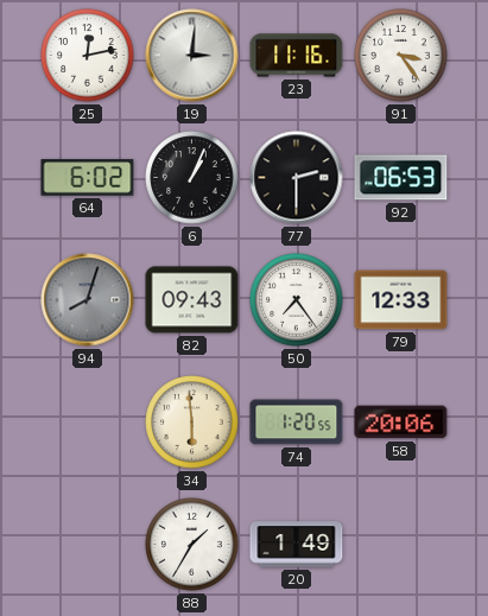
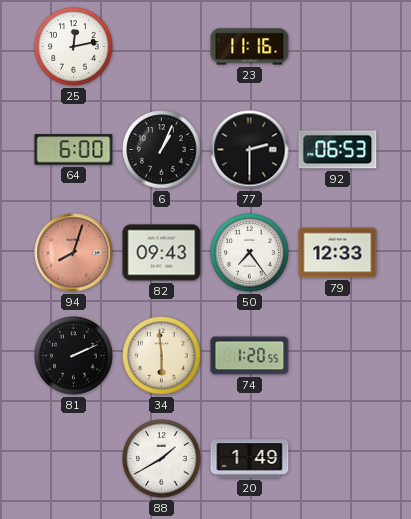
19: 3:01 -> none
91: 3:24 -> none
64: 6:02 -> 6:00
94 dial: grey -> salmon
81: none -> 2:11
58: 20:06 -> none
88: 1:35 -> 1:40
